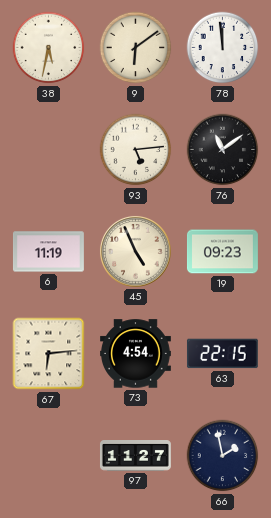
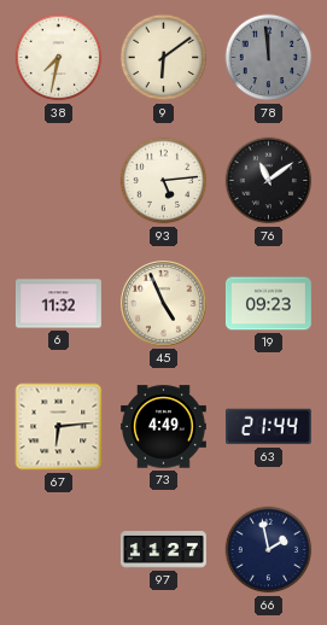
38: 5:32 -> 7:32
78 dial: white -> grey
6: 11:19 -> 11:32
73: 4:54 -> 4:49
63: 22:15 -> 21:44
